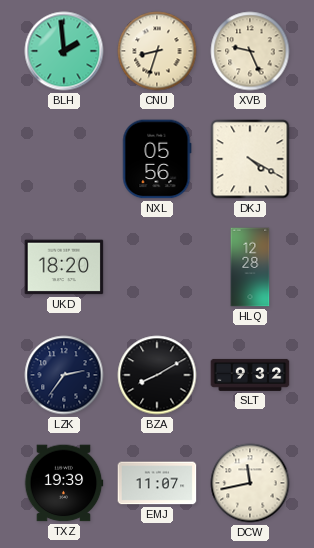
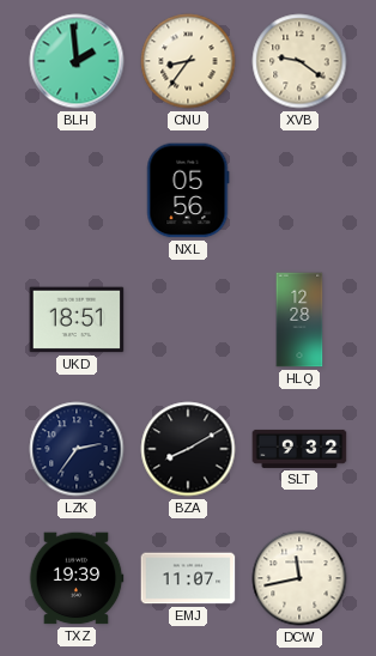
CNU: 8:33 -> 8:36
XVB: 9:26 -> 9:21
DKJ: 4:20 -> none
UKD: 18:20 -> 18:51
